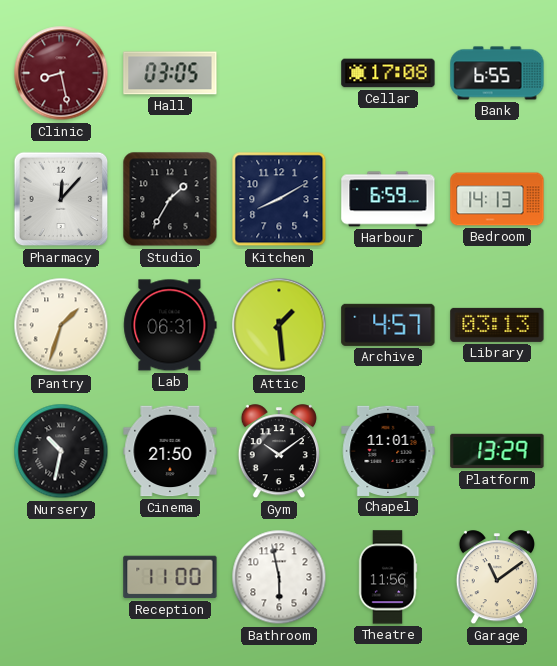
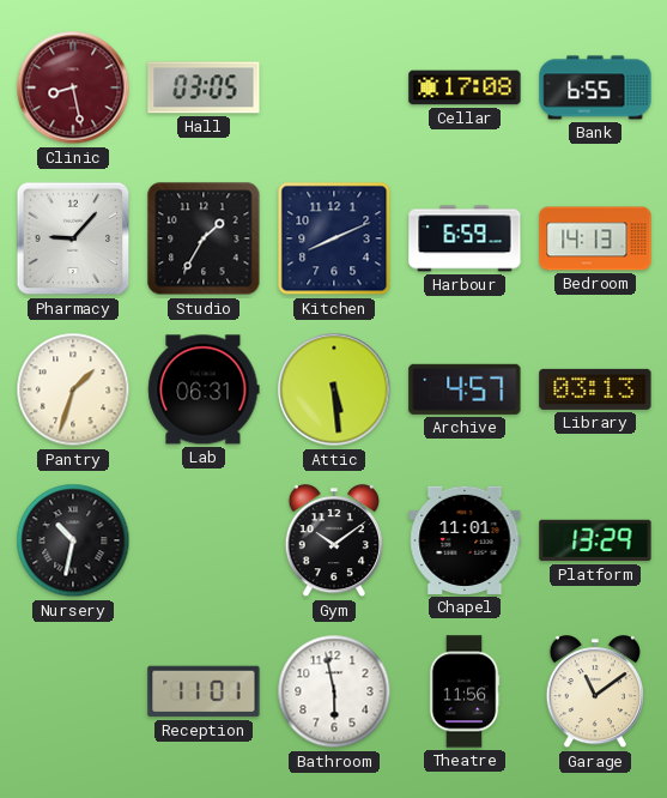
Pharmacy: 12:07 -> 9:07
Kitchen: 8:10 -> 8:11
Attic: 1:29 -> 5:29
Cinema: 21:50 -> none
Reception: 11:00 -> 11:01
